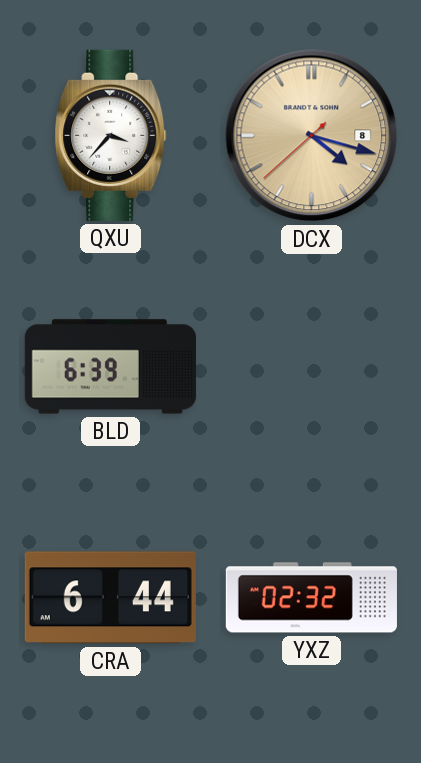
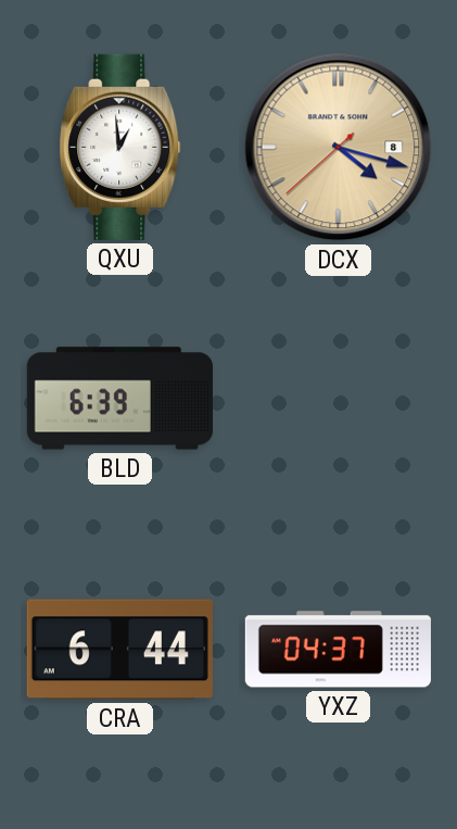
QXU: 3:37 -> 12:59
YXZ: 02:32 -> 04:37
